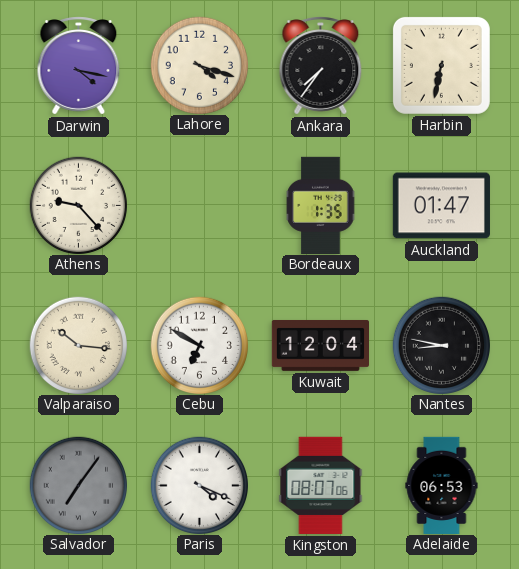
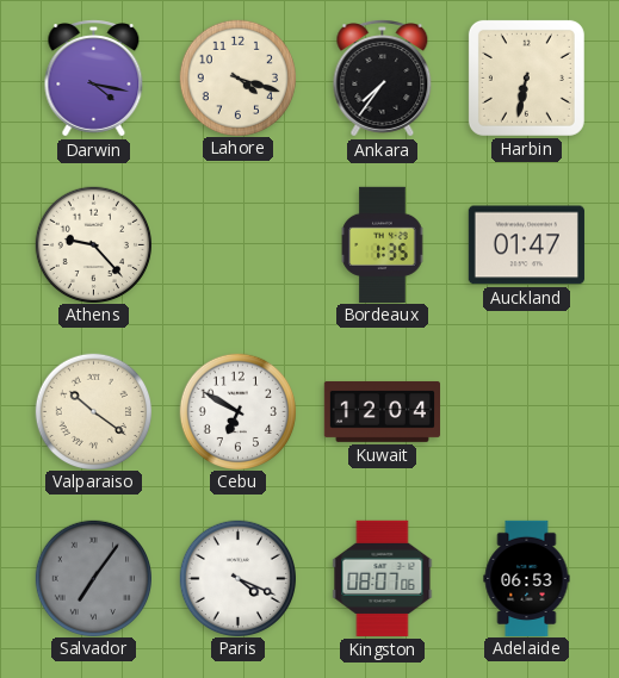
Valparaiso: 10:16 -> 10:21
Nantes: 8:47 -> none
